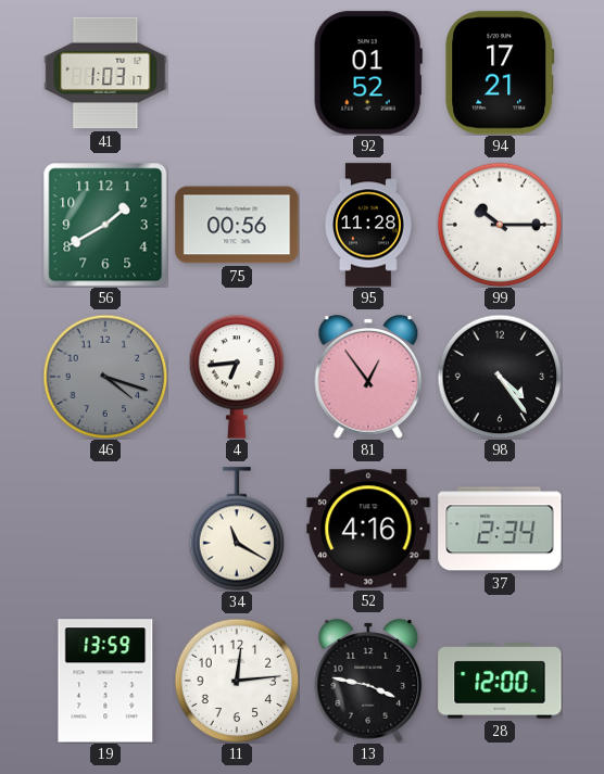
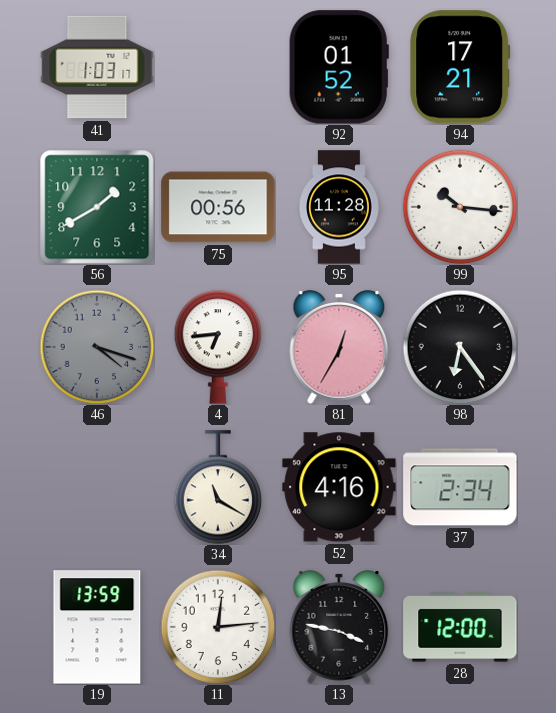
99: 10:15 -> 10:16
81: 12:54 -> 12:35
98: 4:24 -> 6:24
